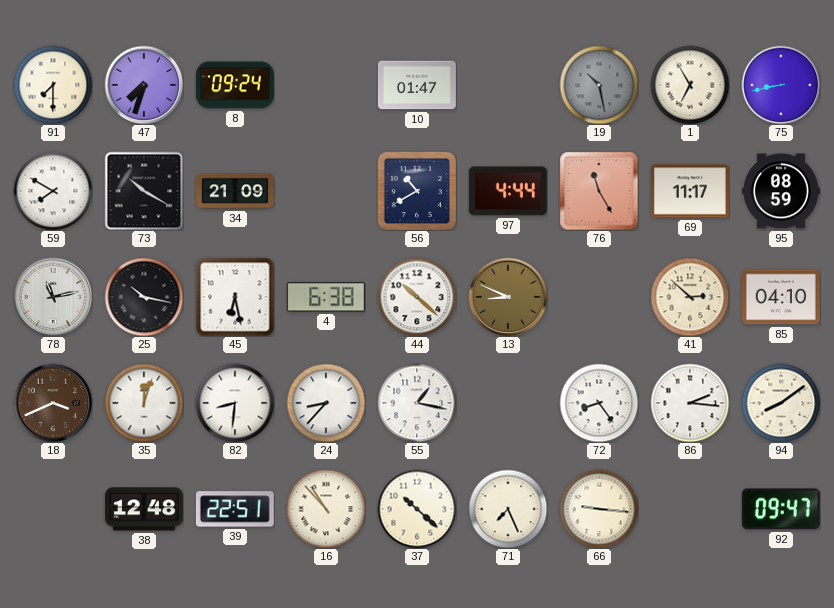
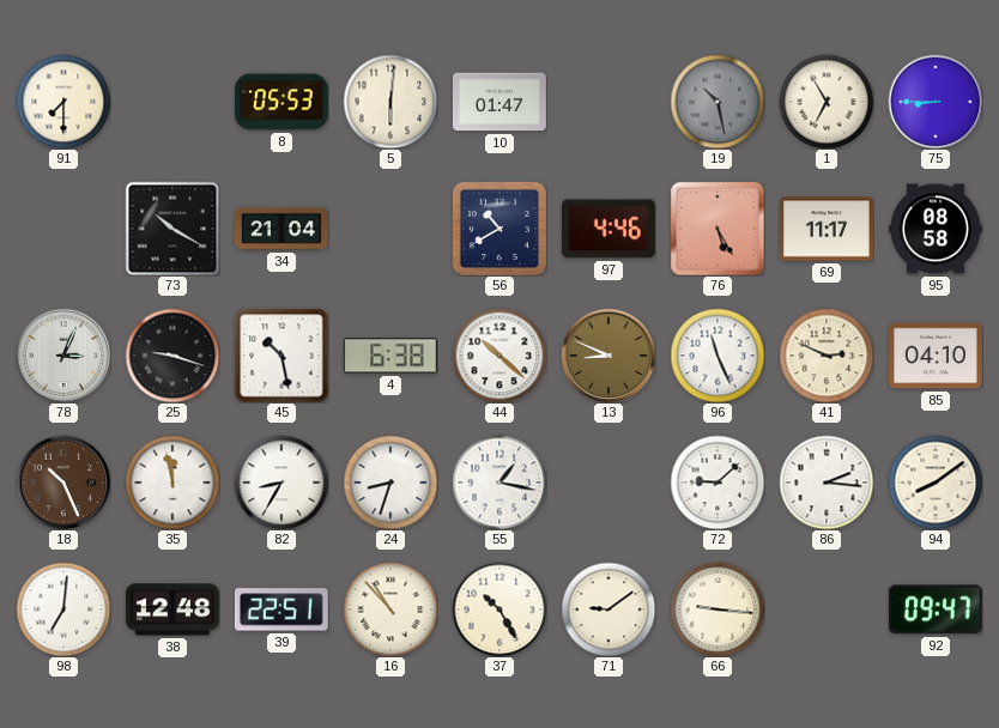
47: 7:33 -> none
8: 09:24 -> 05:53
5: none -> 6:01
75: 8:43 -> 8:45
59: 7:50 -> none
34: 21:09 -> 21:04
97: 4:44 -> 4:46
76: 11:25 -> 5:25
95: 08:59 -> 08:58
78: 11:13 -> 3:04
25: 10:17 -> 9:18
45: 6:28 -> 10:28
96: none -> 11:26
41: 2:52 -> 2:49
18: 3:41 -> 10:26
35: 12:03 -> 11:58
82: 8:31 -> 8:35
24: 8:37 -> 8:33
72: 8:24 -> 9:08
98: none -> 7:01
37: 10:22 -> 10:25
71: 7:26 -> 9:09
